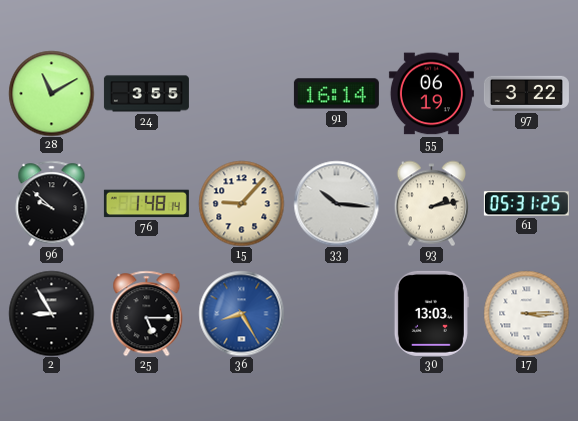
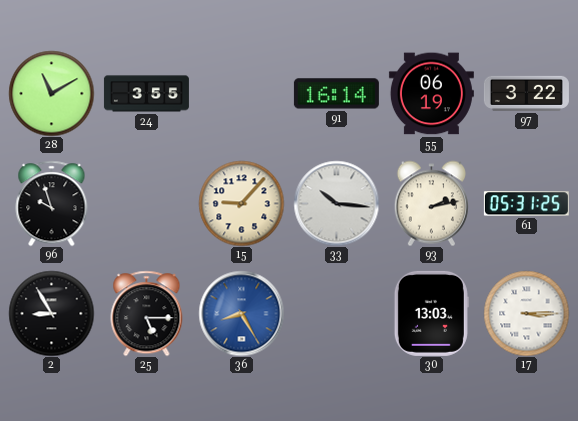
96: 9:52 -> 9:57
76: 1:48 -> none
